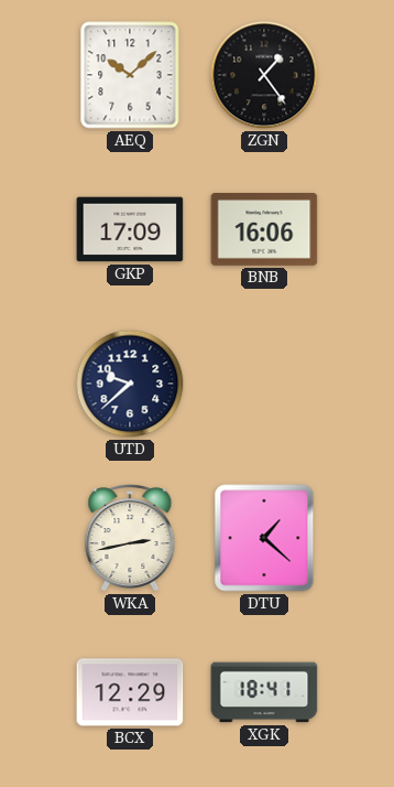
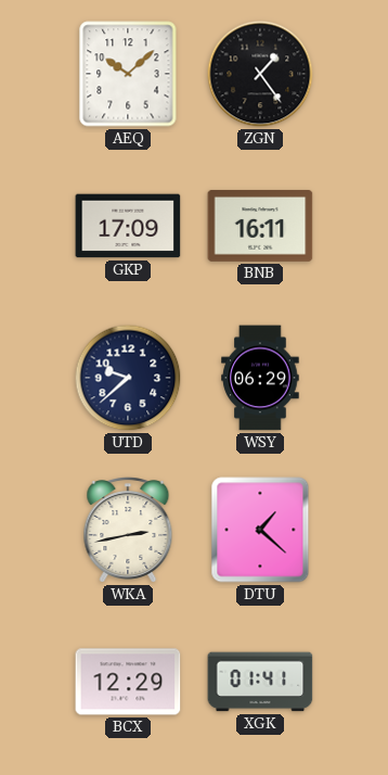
BNB: 16:06 -> 16:11
WSY: none -> 06:29
XGK: 18:41 -> 01:41
